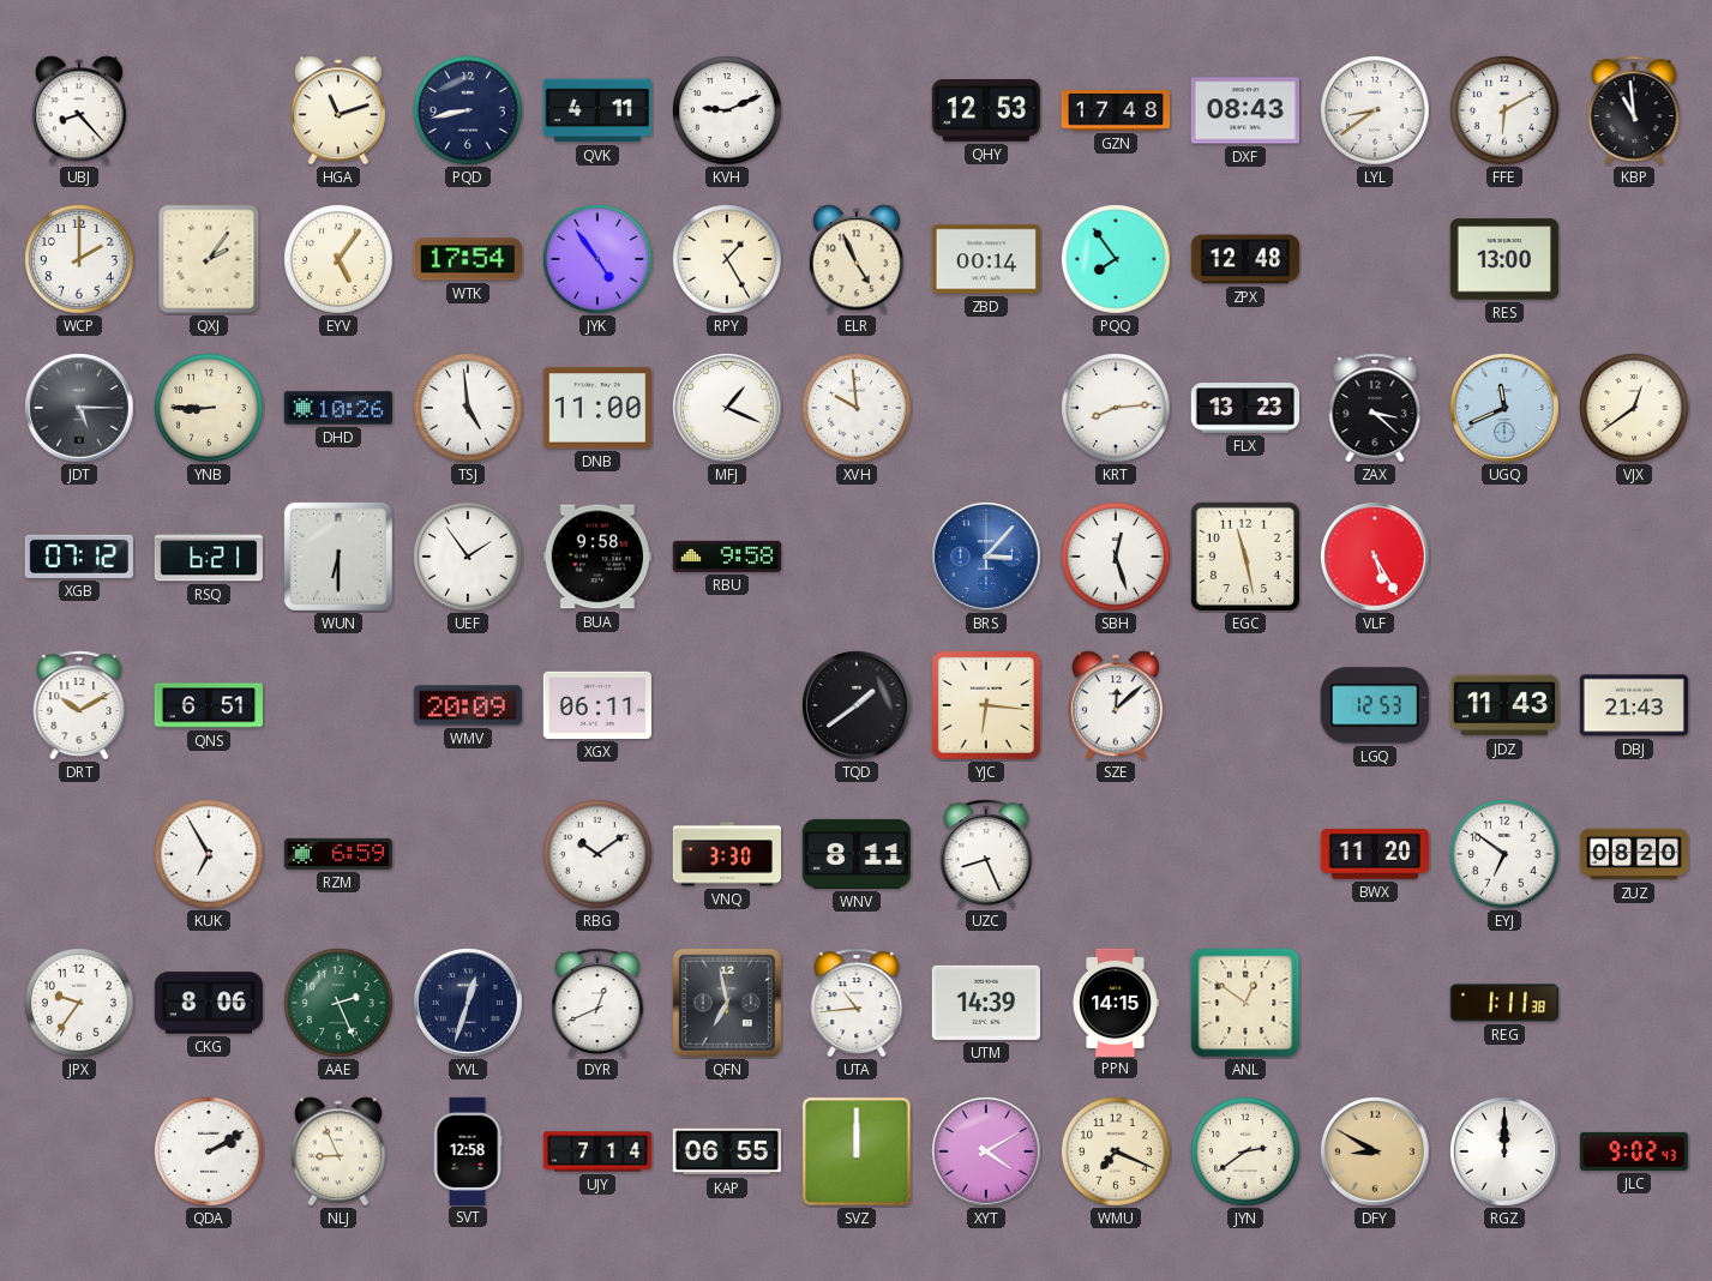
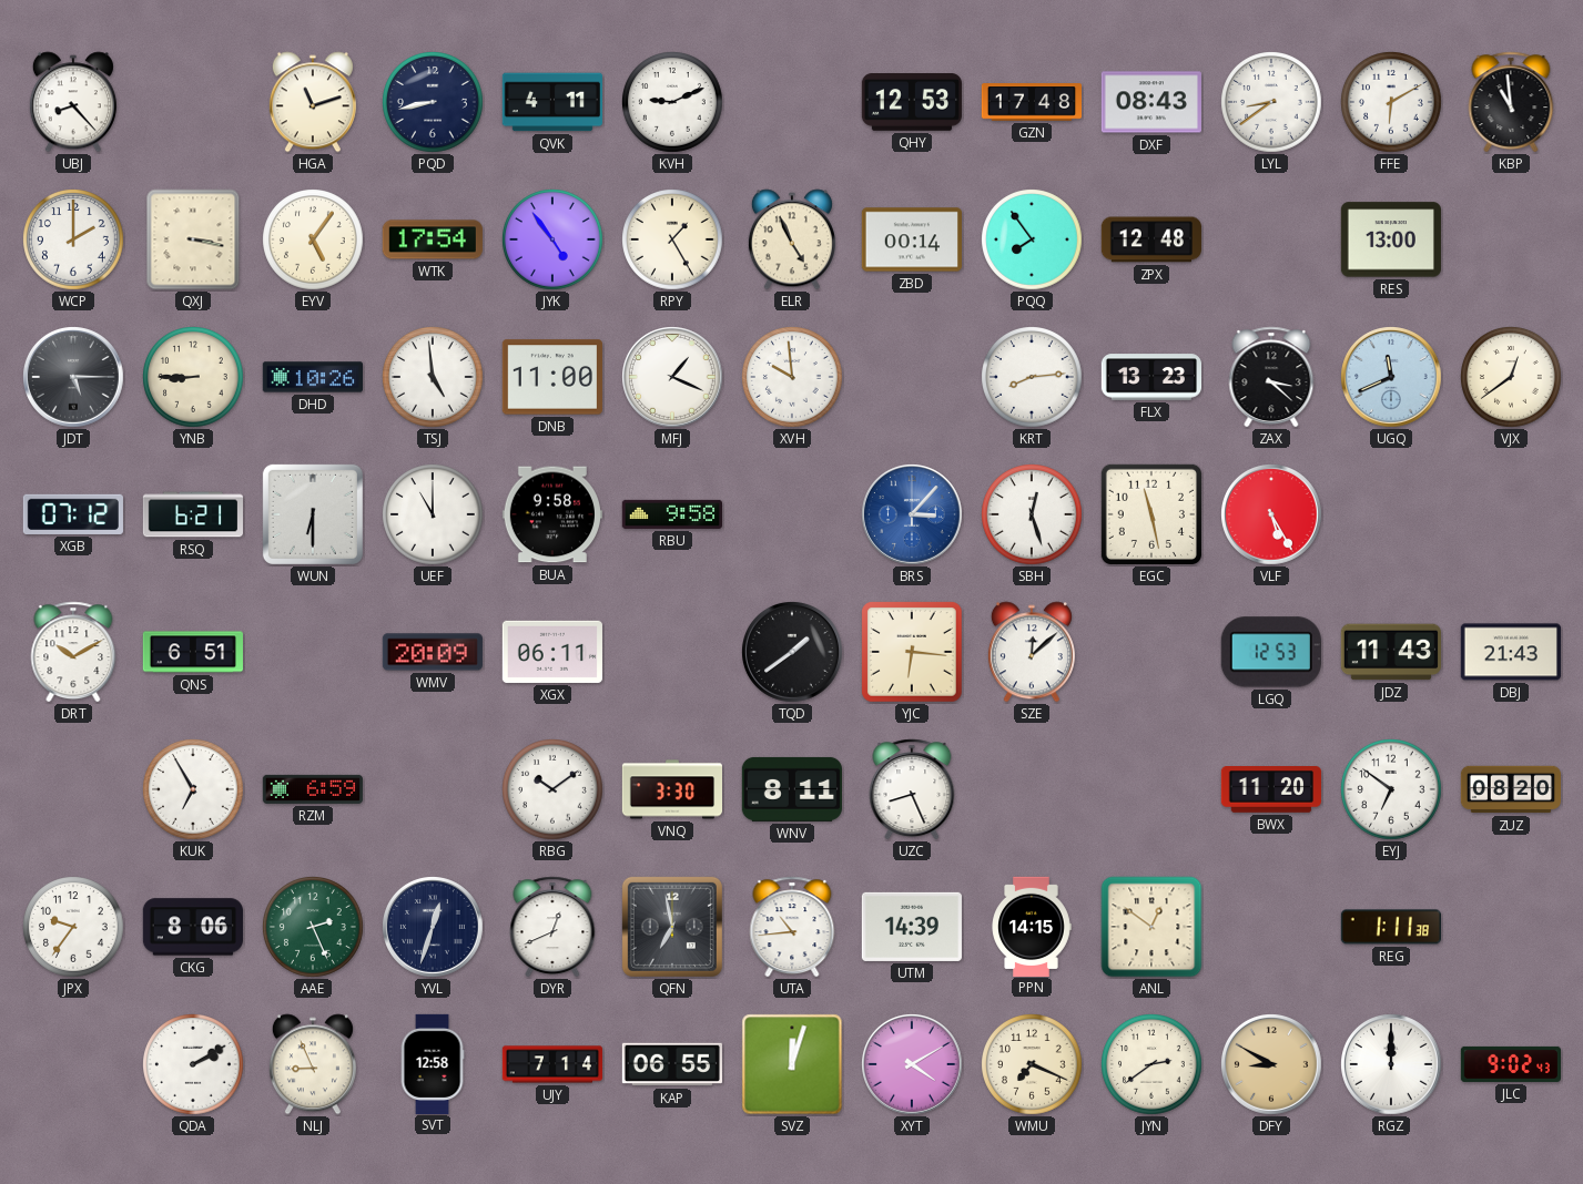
QXJ: 2:06 -> 3:17
UEF: 1:54 -> 11:00
SVZ: 12:00 -> 12:03
